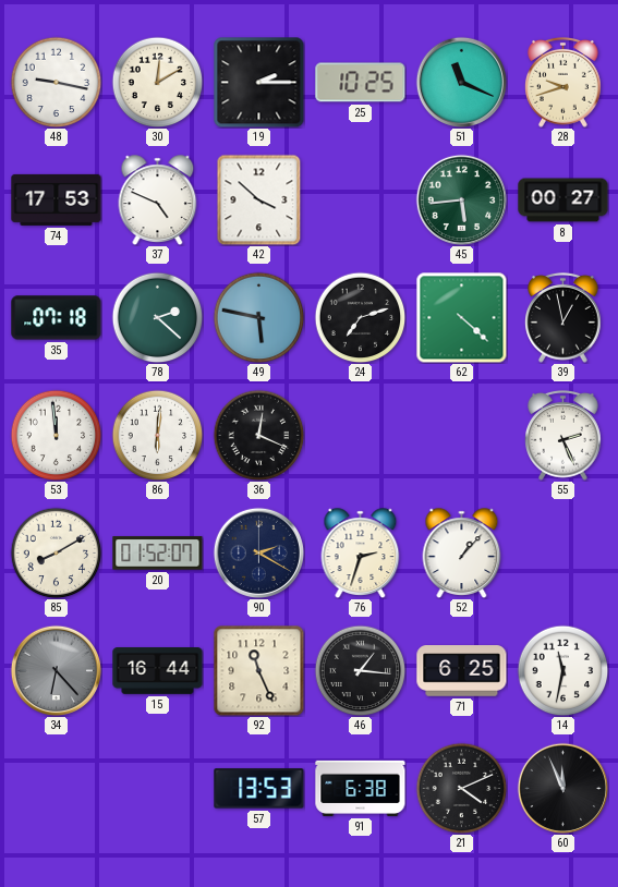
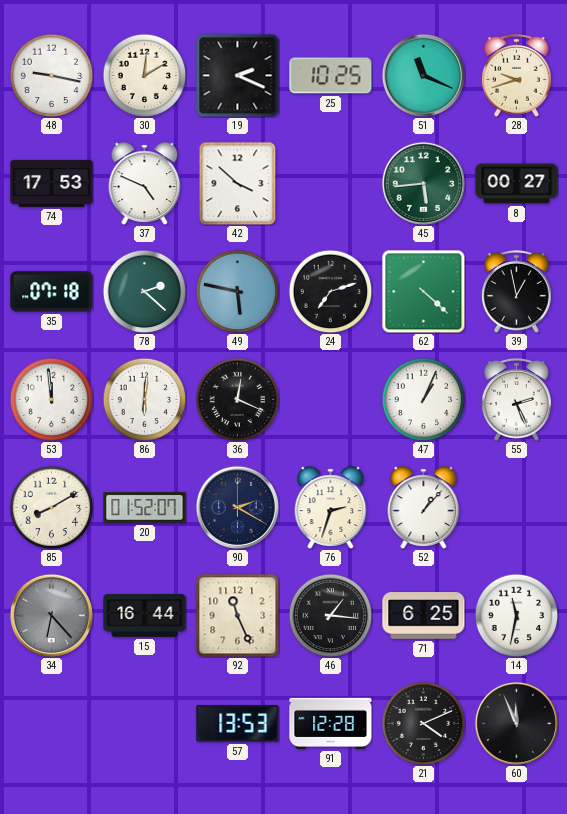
19: 2:15 -> 2:19
47: none -> 1:04
91: 6:38 -> 12:28
